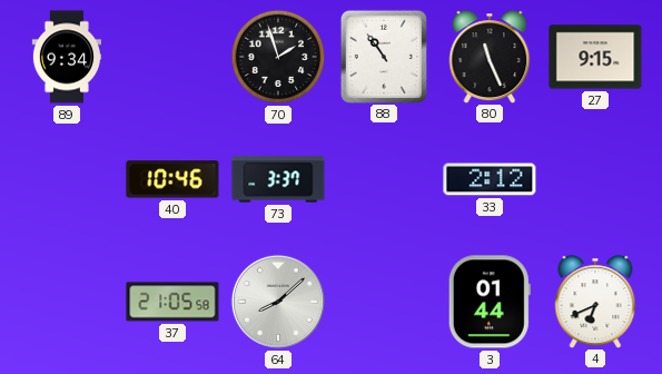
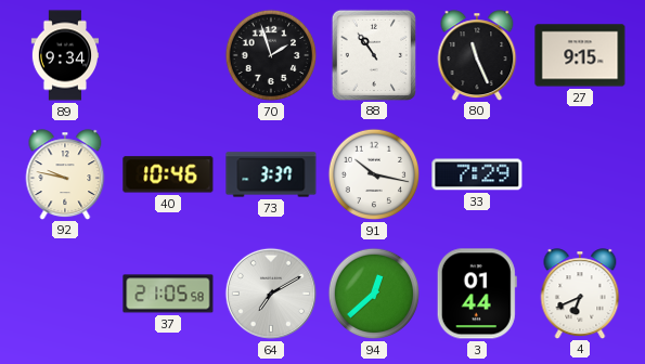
92: none -> 9:47
91: none -> 10:17
33: 2:12 -> 7:29
64: 8:08 -> 7:10
94: none -> 12:38
